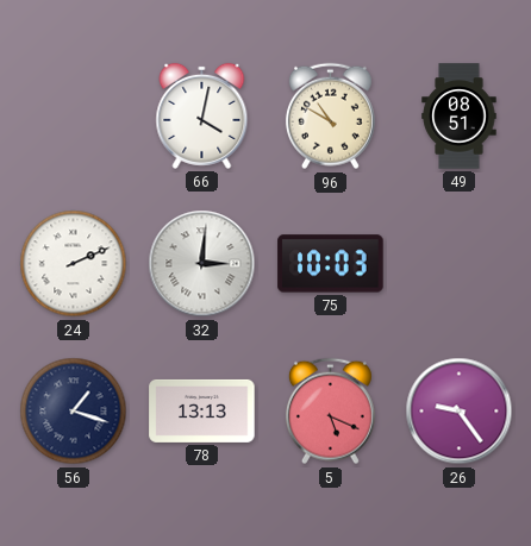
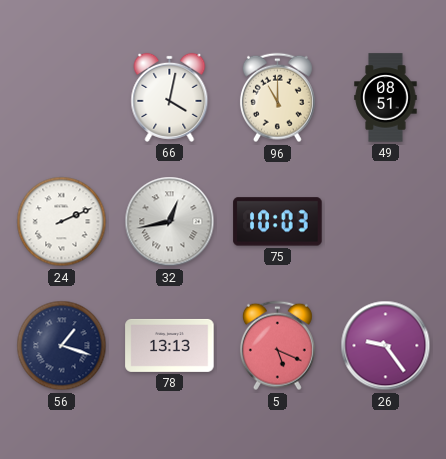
96: 10:50 -> 11:00
32: 3:01 -> 12:43
